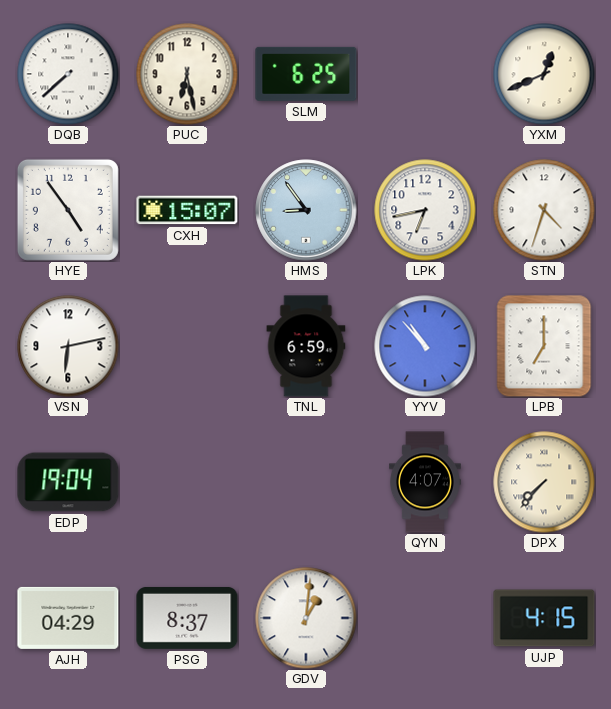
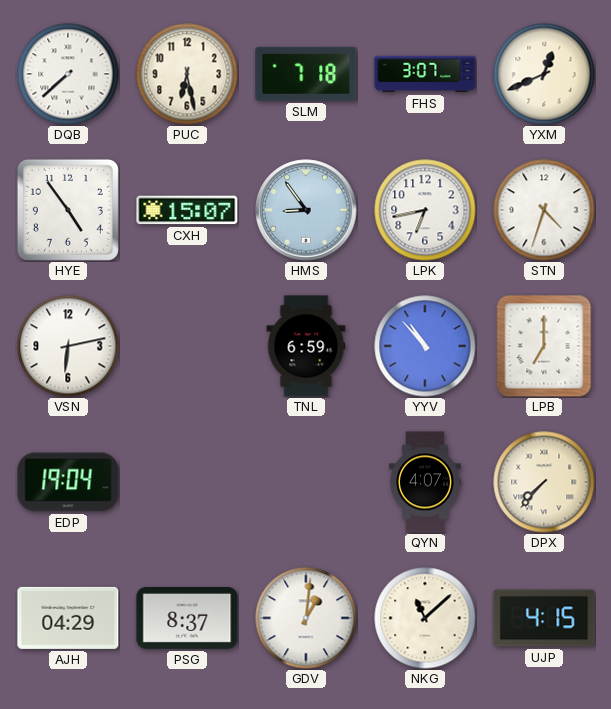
SLM: 6:25 -> 7:18
FHS: none -> 3:07
NKG: none -> 11:08
